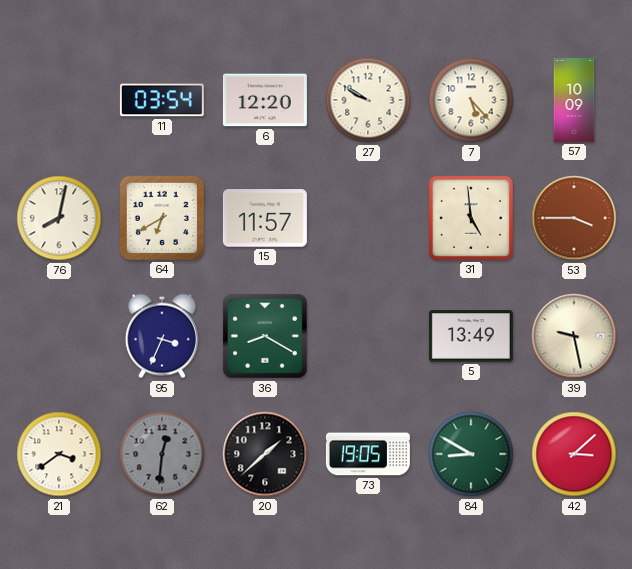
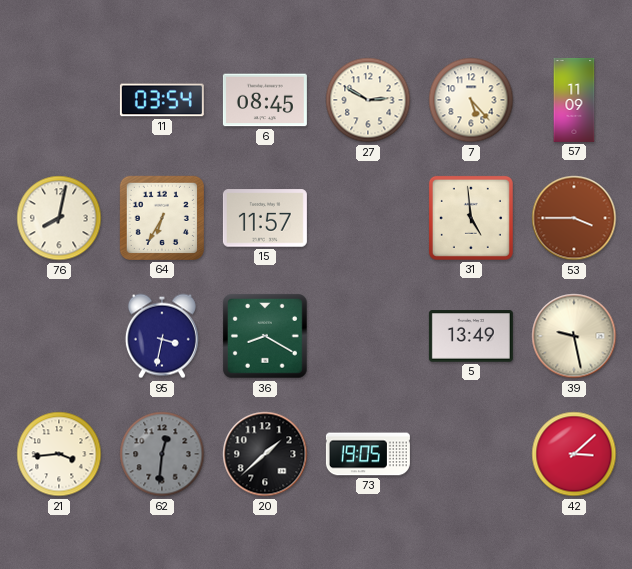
6: 12:20 -> 08:45
27: 9:50 -> 2:50
57: 10:09 -> 11:09
64: 6:40 -> 6:35
95: 3:34 -> 3:32
21: 3:39 -> 3:44
84: 8:50 -> none
